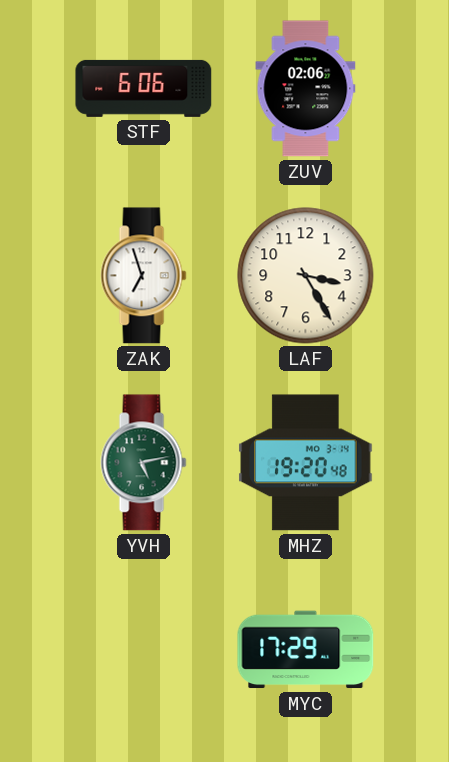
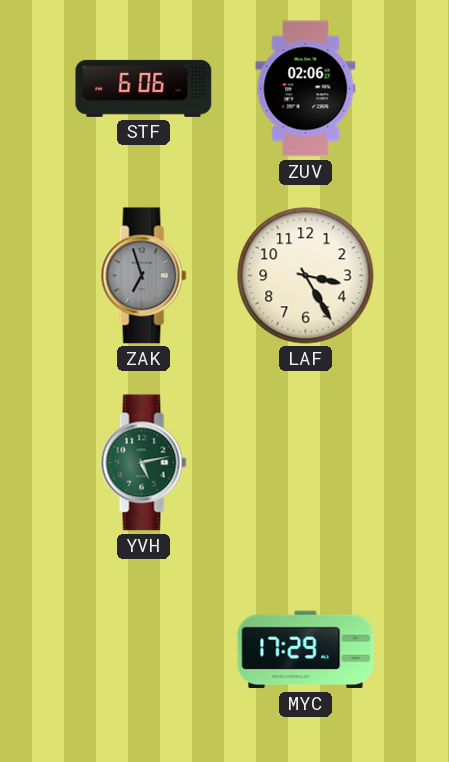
ZAK dial: white -> grey
MHZ: 19:20 -> none
